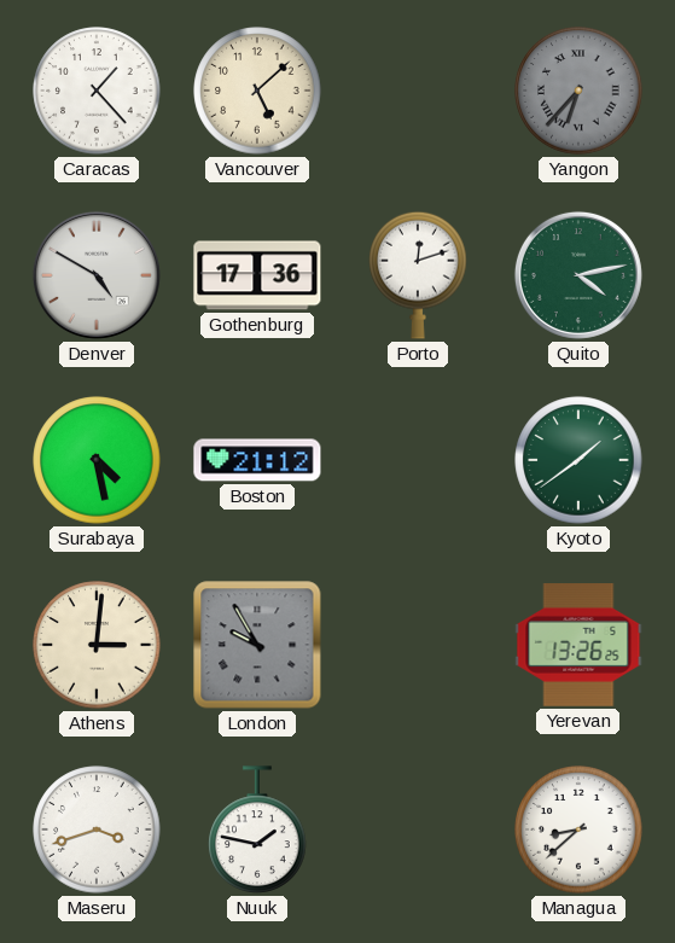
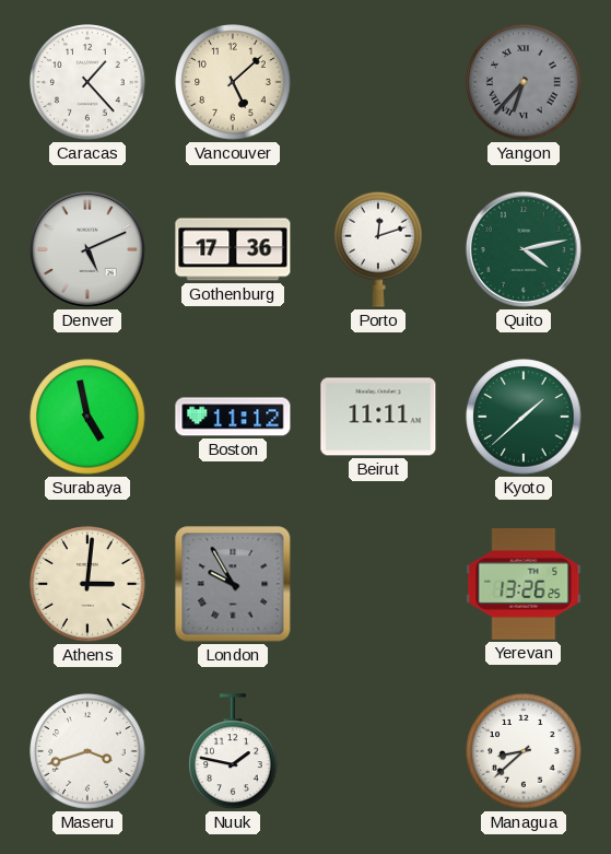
Denver: 4:50 -> 5:11
Surabaya: 4:28 -> 4:58
Boston: 21:12 -> 11:12
Beirut: none -> 11:11
Kyoto: 1:39 -> 1:38
